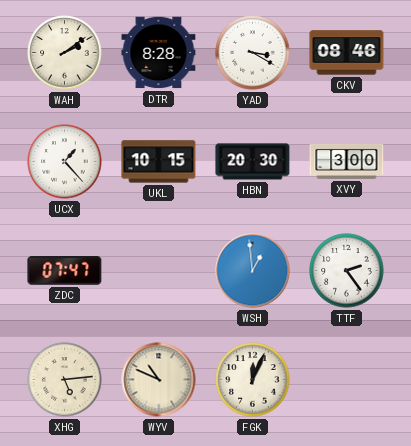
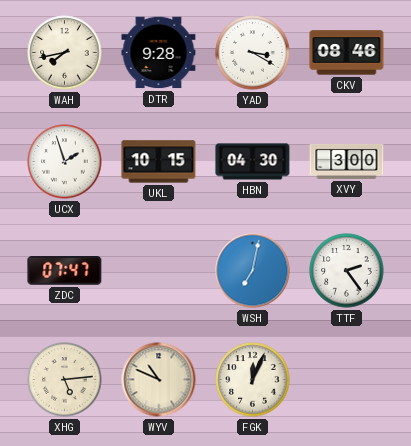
WAH: 2:09 -> 7:43
DTR: 8:28 -> 9:28
UCX: 1:23 -> 1:57
HBN: 20:30 -> 04:30
WSH: 12:59 -> 7:02
